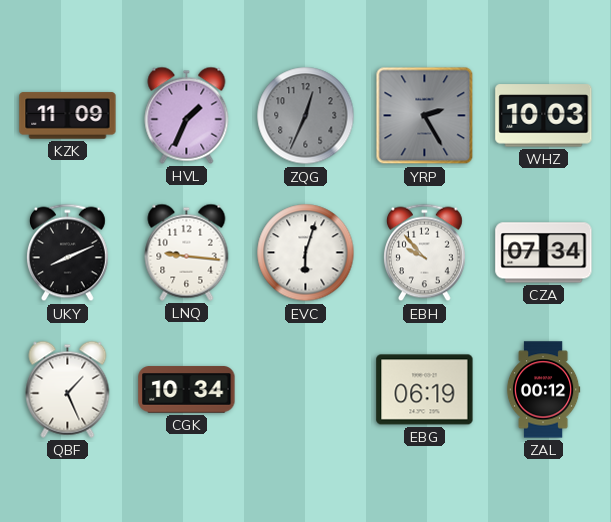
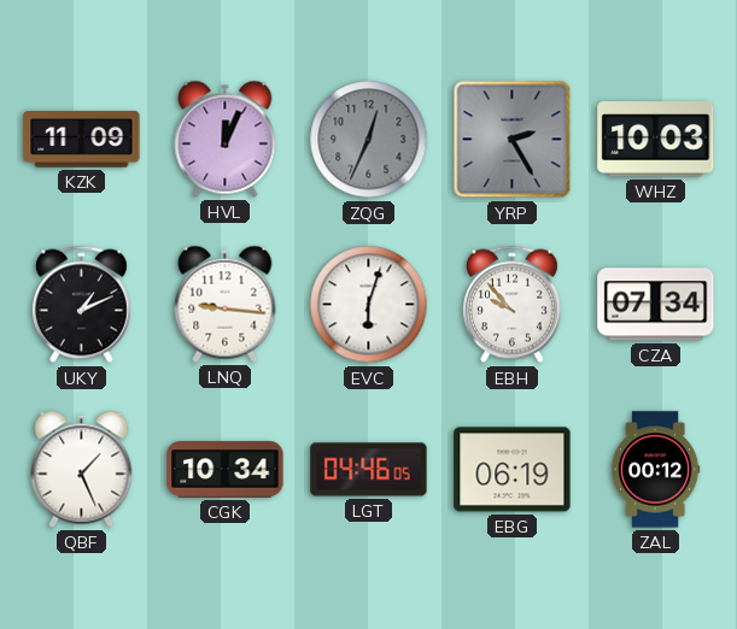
HVL: 1:34 -> 12:04
UKY: 8:11 -> 1:11
LGT: none -> 04:46
